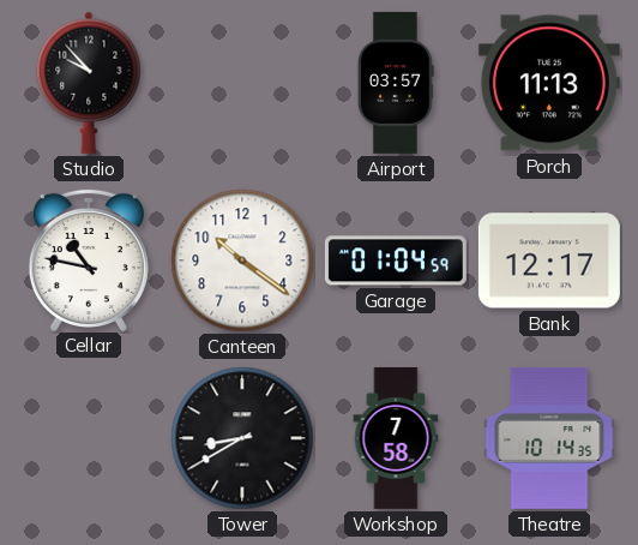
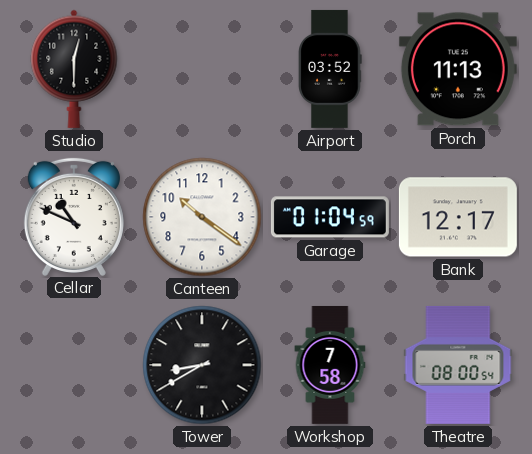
Studio: 9:53 -> 12:30
Airport: 03:57 -> 03:52
Cellar: 10:47 -> 10:49
Theatre: 10:14 -> 08:00
